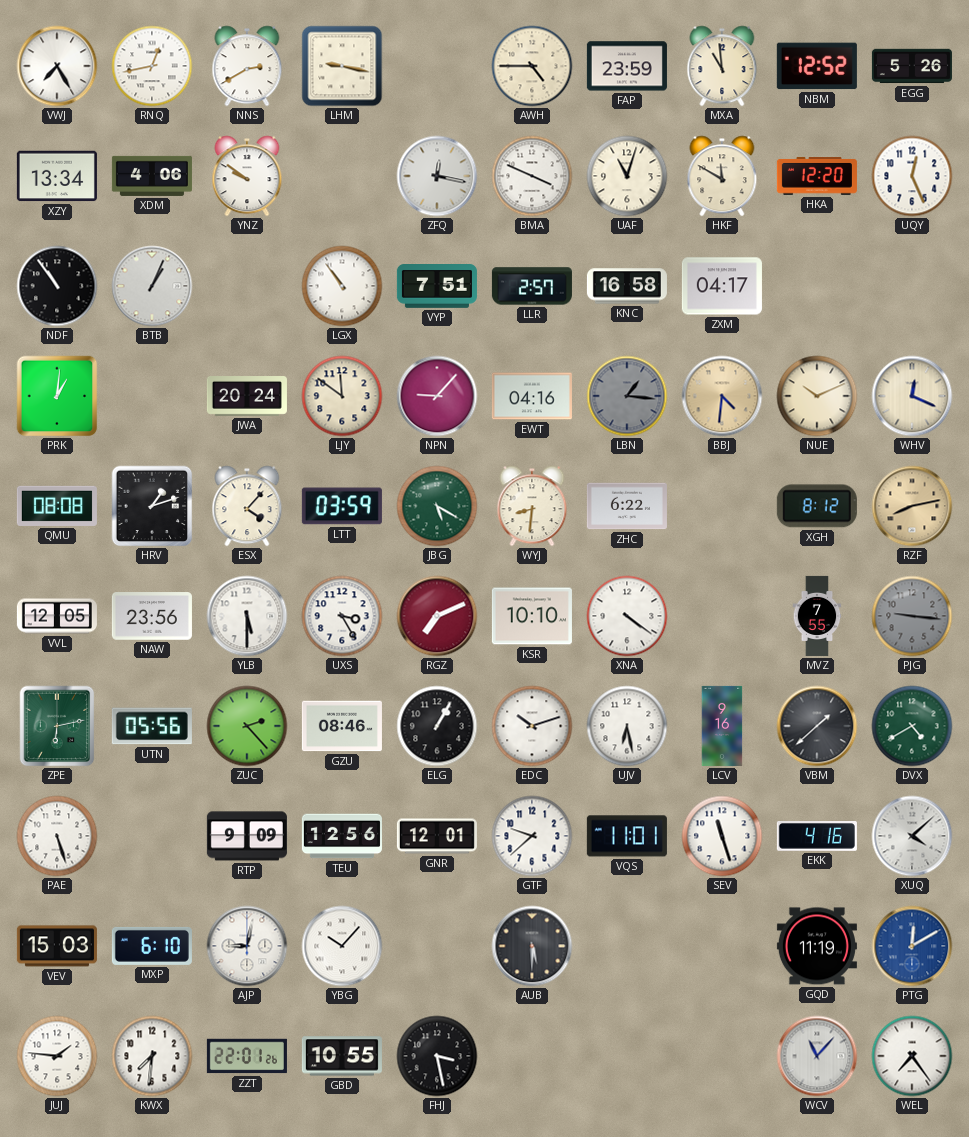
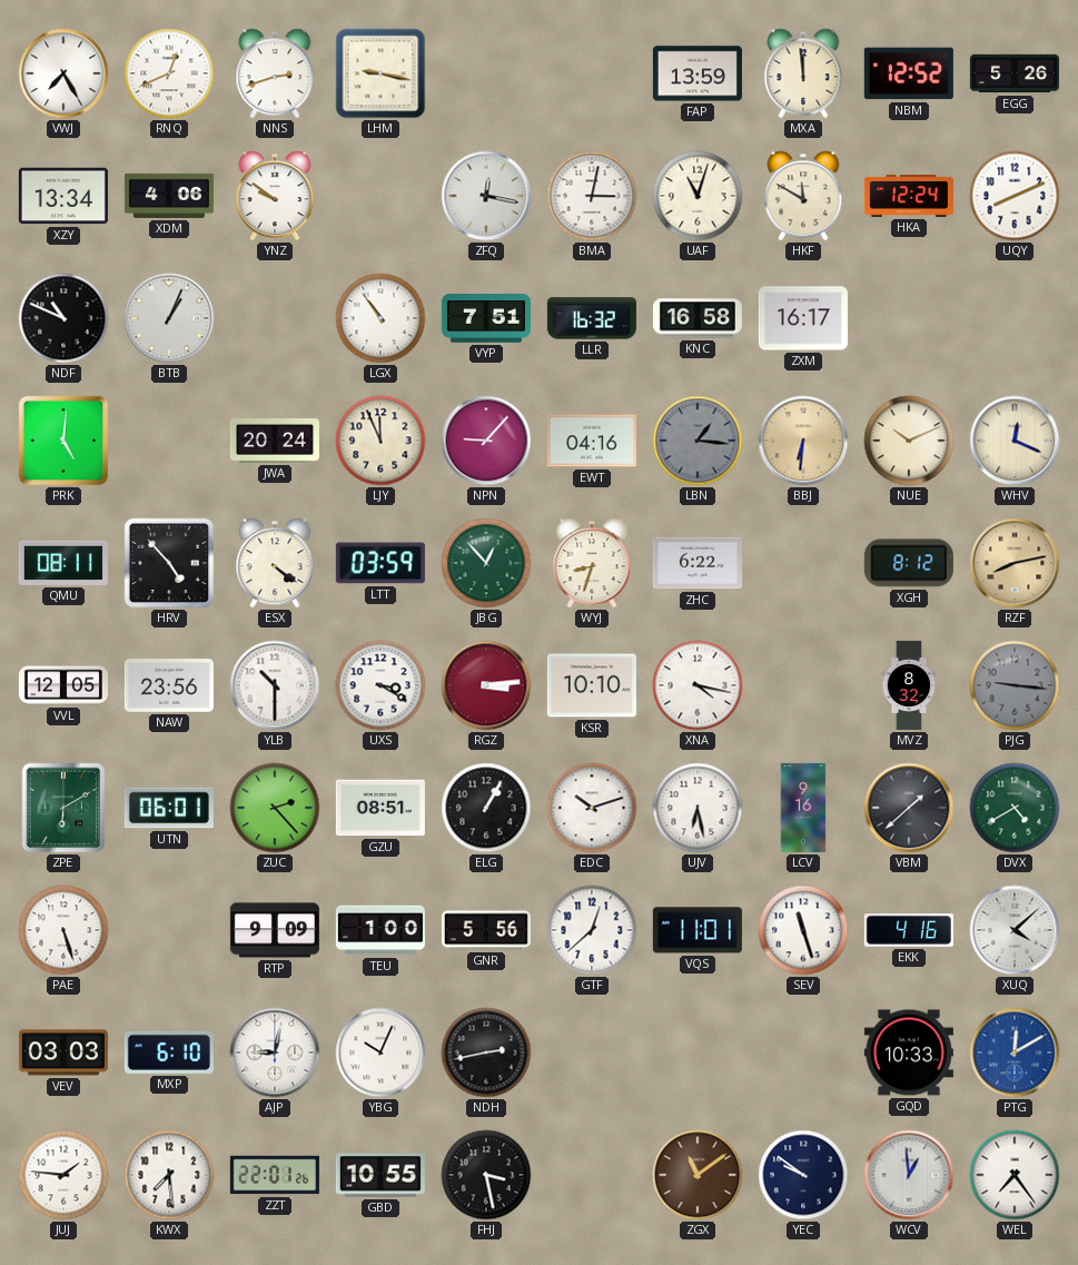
RNQ: 12:43 -> 12:41
NNS: 2:40 -> 2:42
AWH: 4:45 -> none
FAP: 23:59 -> 13:59
MXA: 10:59 -> 11:59
BMA: 3:49 -> 3:02
HKA: 12:20 -> 12:24
UQY: 12:26 -> 8:11
NDF: 10:54 -> 10:49
LLR: 2:57 -> 16:32
ZXM: 04:17 -> 16:17
PRK: 1:01 -> 5:01
LJY: 11:51 -> 11:56
BBJ: 4:31 -> 6:31
QMU: 08:08 -> 08:11
HRV: 1:12 -> 4:53
ESX: 4:07 -> 4:21
JBG: 5:20 -> 12:53
WYJ: 8:31 -> 8:33
YLB: 5:30 -> 10:30
UXS: 3:25 -> 3:20
RGZ: 7:11 -> 3:14
XNA: 4:21 -> 4:17
MVZ: 7:55 -> 8:32
ZPE: 6:13 -> 6:10
UTN: 05:56 -> 06:01
GZU: 08:46 -> 08:51
TEU: 12:56 -> 1:00
GNR: 12:01 -> 5:56
GTF: 9:38 -> 12:38
VEV: 15:03 -> 03:03
YBG: 10:07 -> 10:04
NDH: none -> 2:43
AUB: 5:30 -> none
GQD: 11:19 -> 10:33
KWX: 7:31 -> 7:29
ZGX: none -> 11:09
YEC: none -> 9:51
WCV: 11:07 -> 12:59
